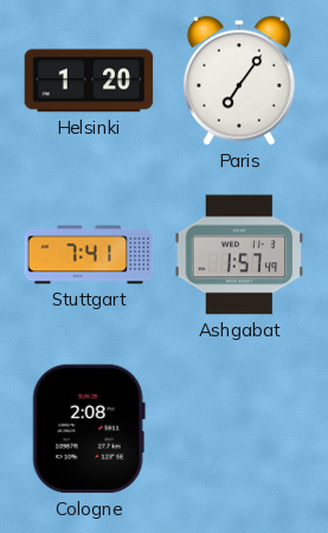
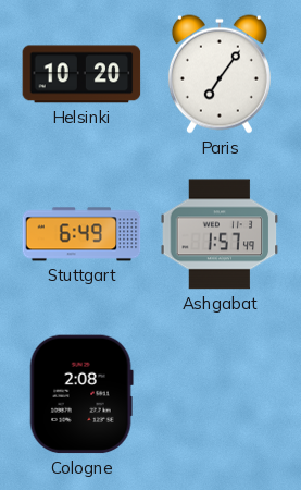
Helsinki: 1:20 -> 10:20
Stuttgart: 7:41 -> 6:49
